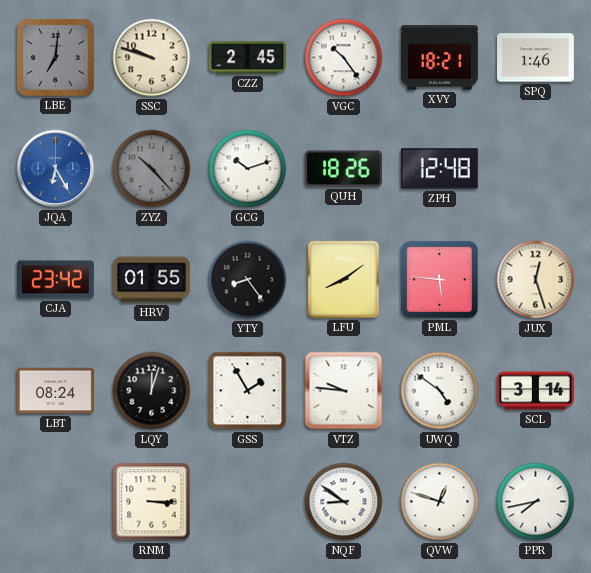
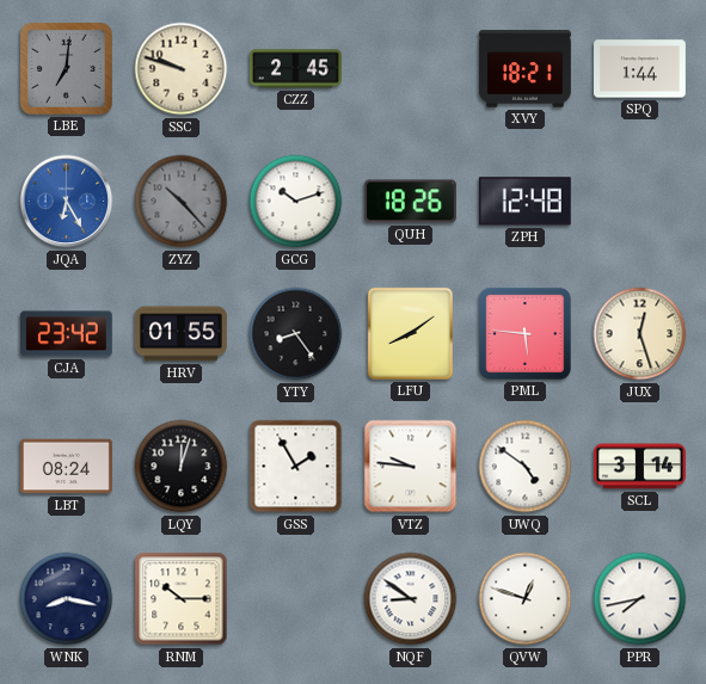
VGC: 10:24 -> none
SPQ: 1:46 -> 1:44
WNK: none -> 8:17
RNM: 3:15 -> 10:15
